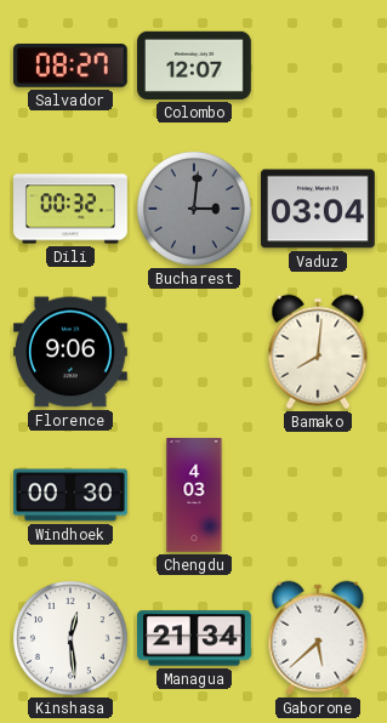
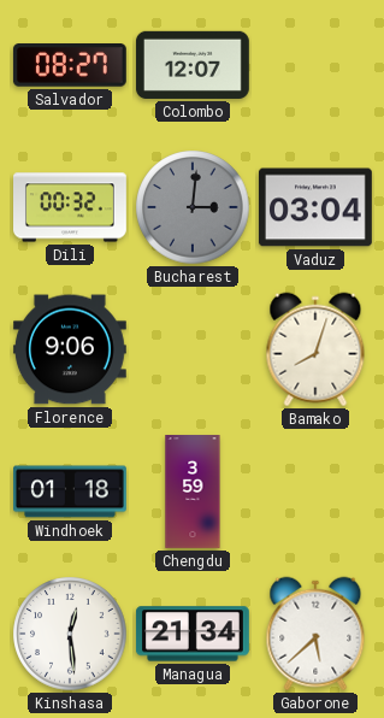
Bamako: 8:01 -> 8:03
Windhoek: 00:30 -> 01:18
Chengdu: 4:03 -> 3:59
